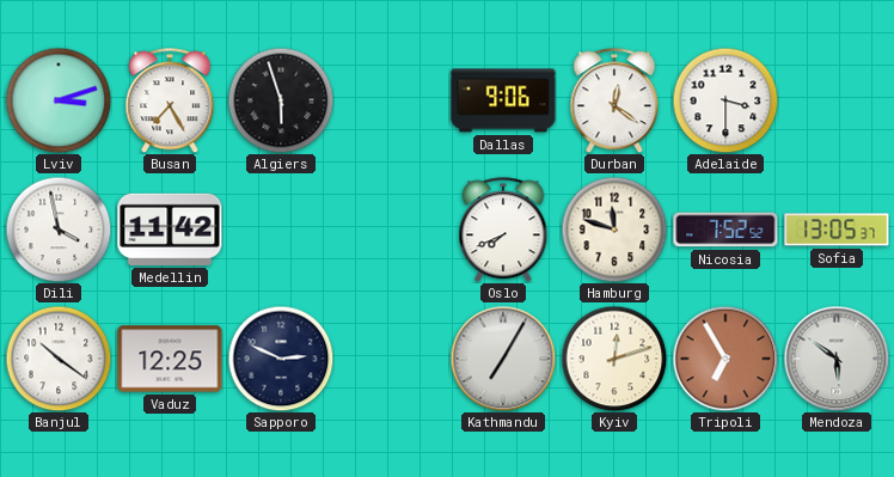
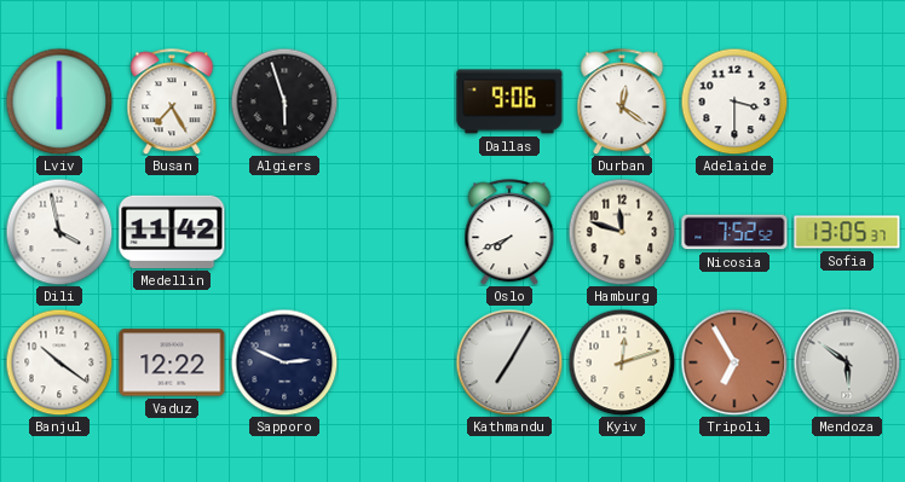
Lviv: 3:12 -> 6:00
Vaduz: 12:25 -> 12:22
